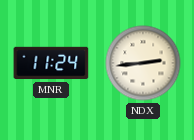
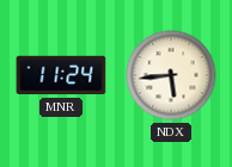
NDX: 2:44 -> 5:44
